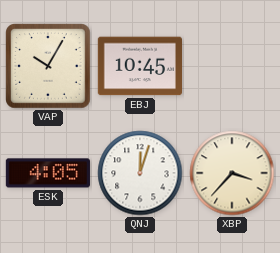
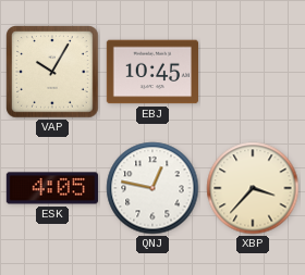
QNJ: 12:03 -> 12:47
